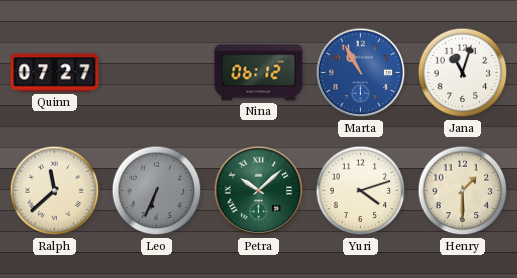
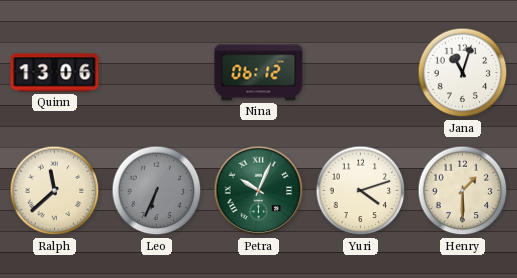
Quinn: 07:27 -> 13:06
Marta: 10:55 -> none
Petra: 10:08 -> 10:04
